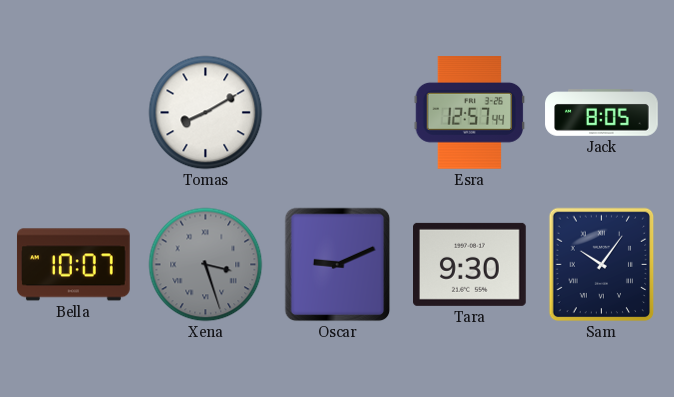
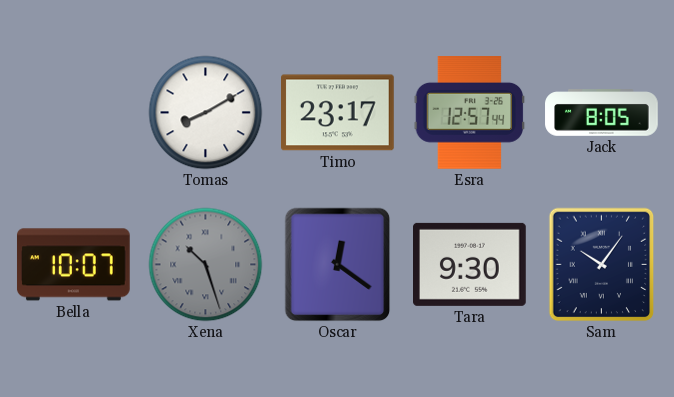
Timo: none -> 23:17
Xena: 3:27 -> 10:27
Oscar: 9:11 -> 12:21
